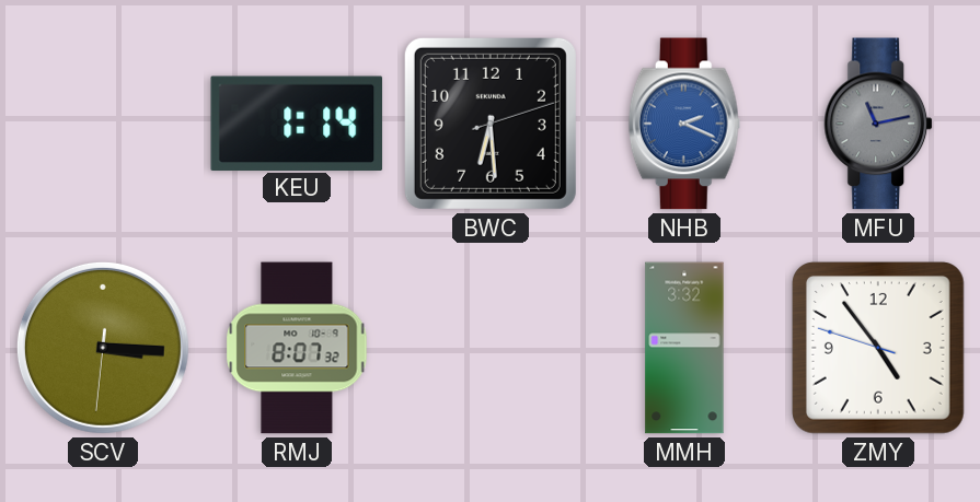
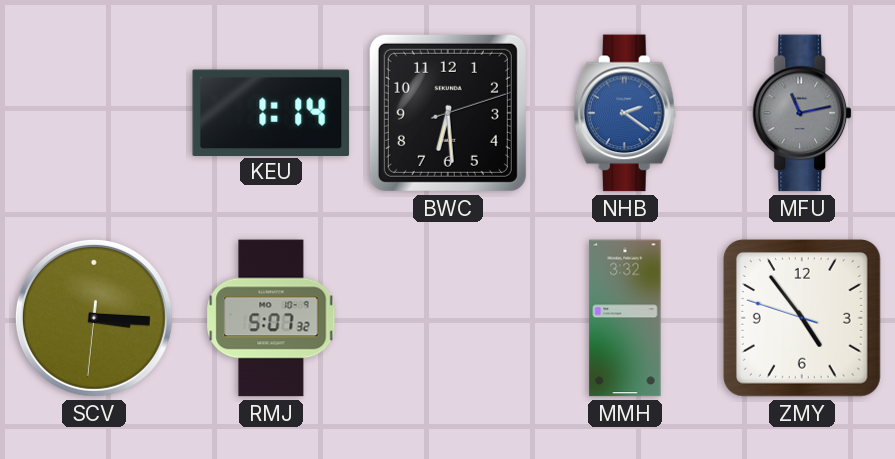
NHB: 2:19 -> 2:21
RMJ: 8:07 -> 5:07
